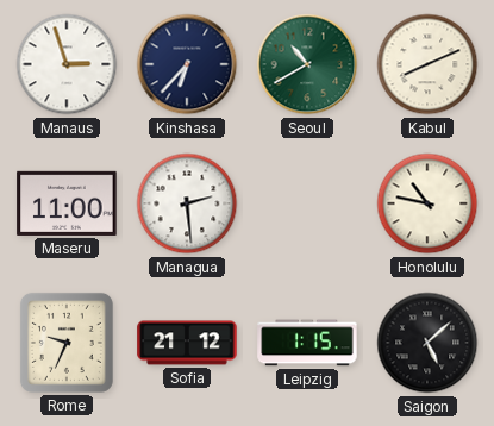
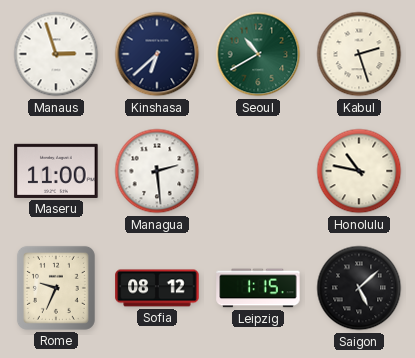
Kinshasa: 6:37 -> 6:38
Kabul: 8:11 -> 2:27
Sofia: 21:12 -> 08:12
